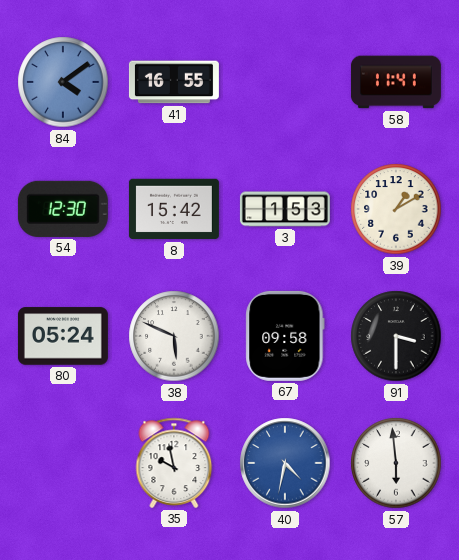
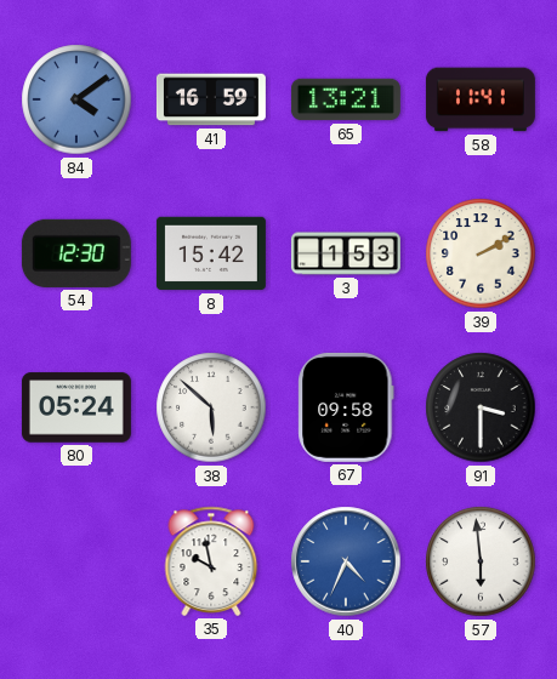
41: 16:55 -> 16:59
65: none -> 13:21
39: 1:10 -> 2:10
38: 5:49 -> 5:52
40: 4:32 -> 4:34
